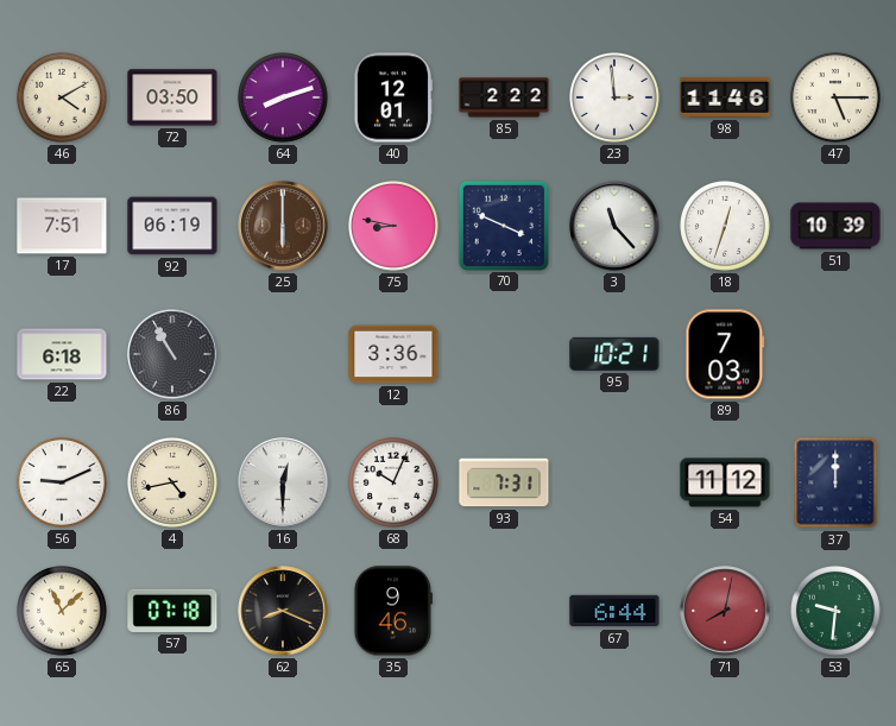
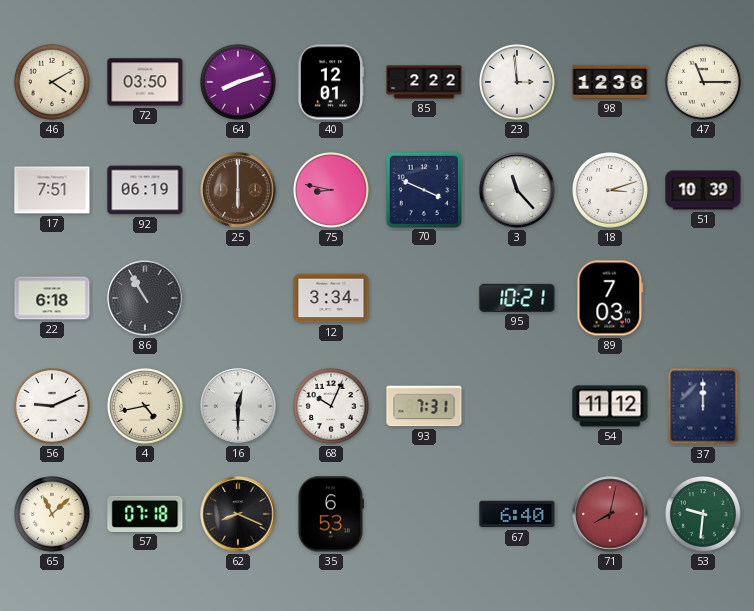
98: 11:46 -> 12:36
47: 5:15 -> 11:15
18: 12:33 -> 3:12
12: 3:36 -> 3:34
35: 9:46 -> 6:53
67: 6:44 -> 6:40
